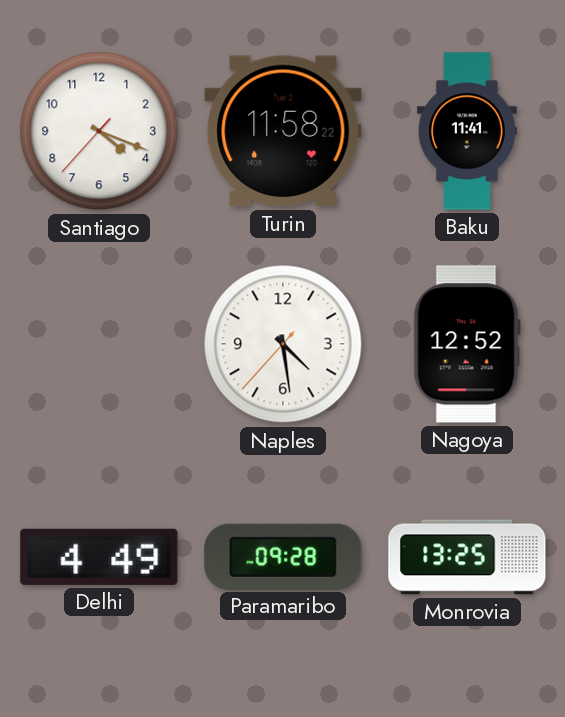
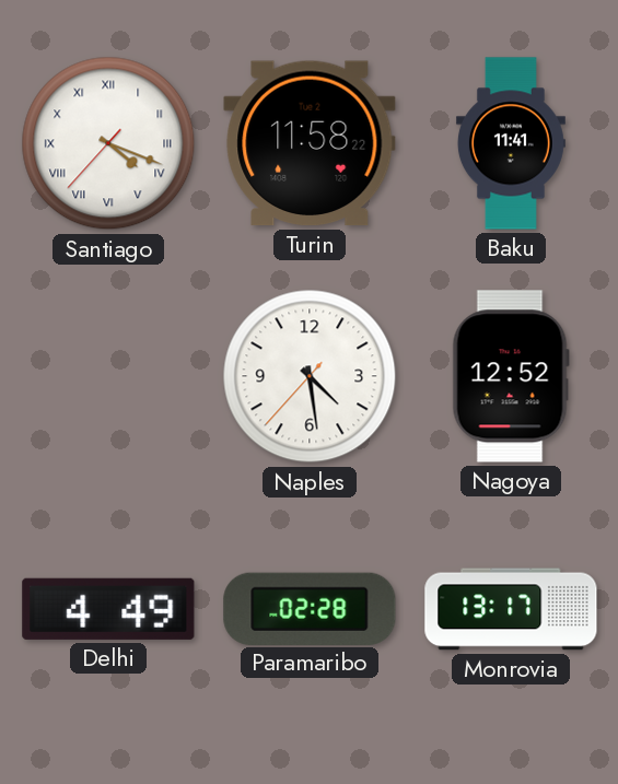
Santiago numerals: Arabic -> Roman
Paramaribo: 09:28 -> 02:28
Monrovia: 13:25 -> 13:17
